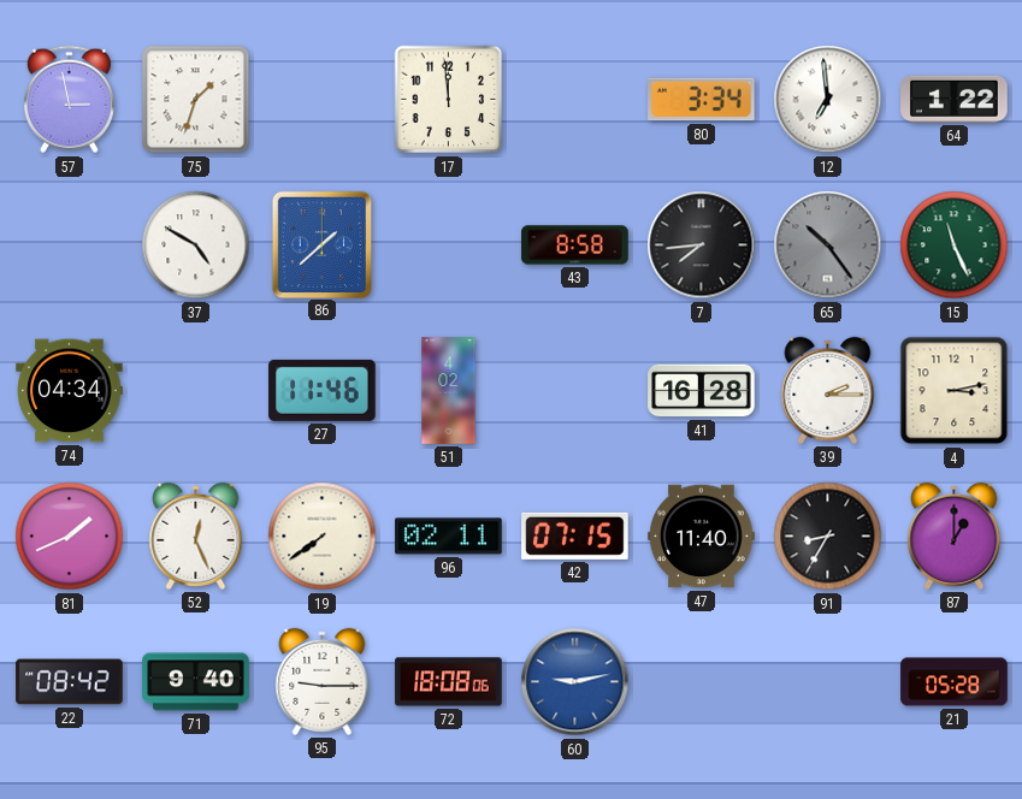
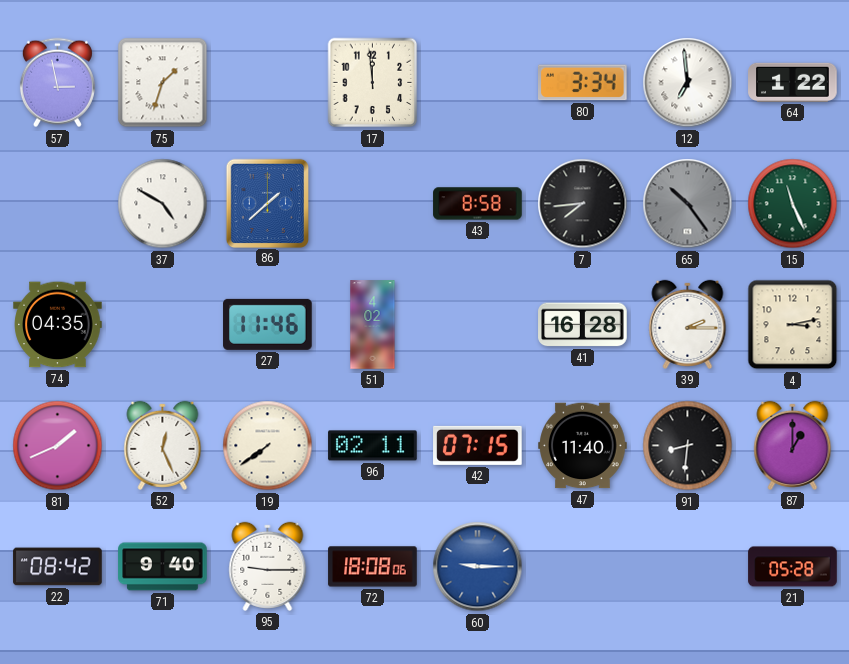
74: 04:34 -> 04:35
91: 8:35 -> 8:31
60: 9:13 -> 9:15
